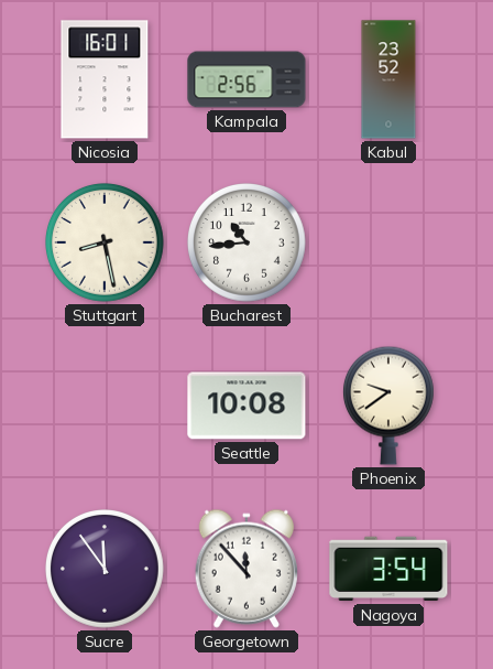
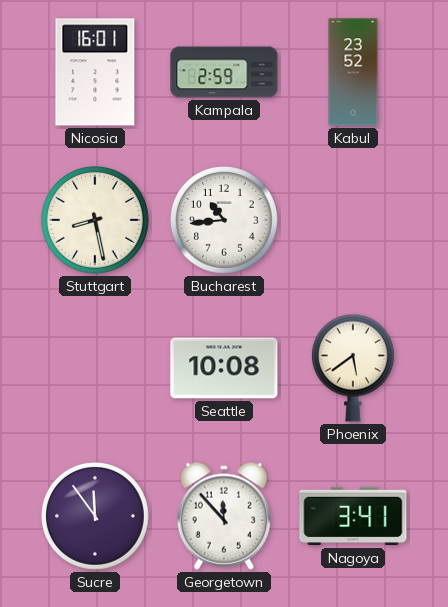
Kampala: 2:56 -> 2:59
Phoenix: 9:39 -> 5:39
Nagoya: 3:54 -> 3:41
